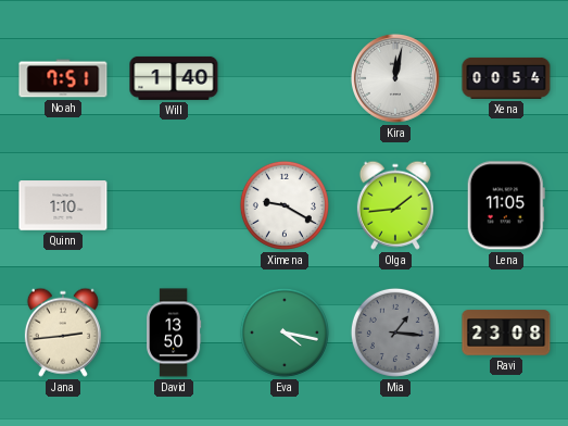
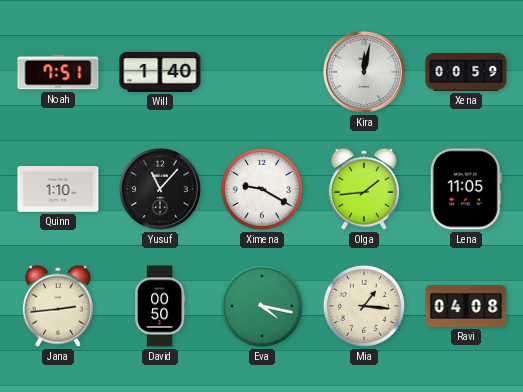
Xena: 00:54 -> 00:59
Yusuf: none -> 11:07
David: 13:50 -> 00:50
Mia dial: grey -> cream
Ravi: 23:08 -> 04:08
